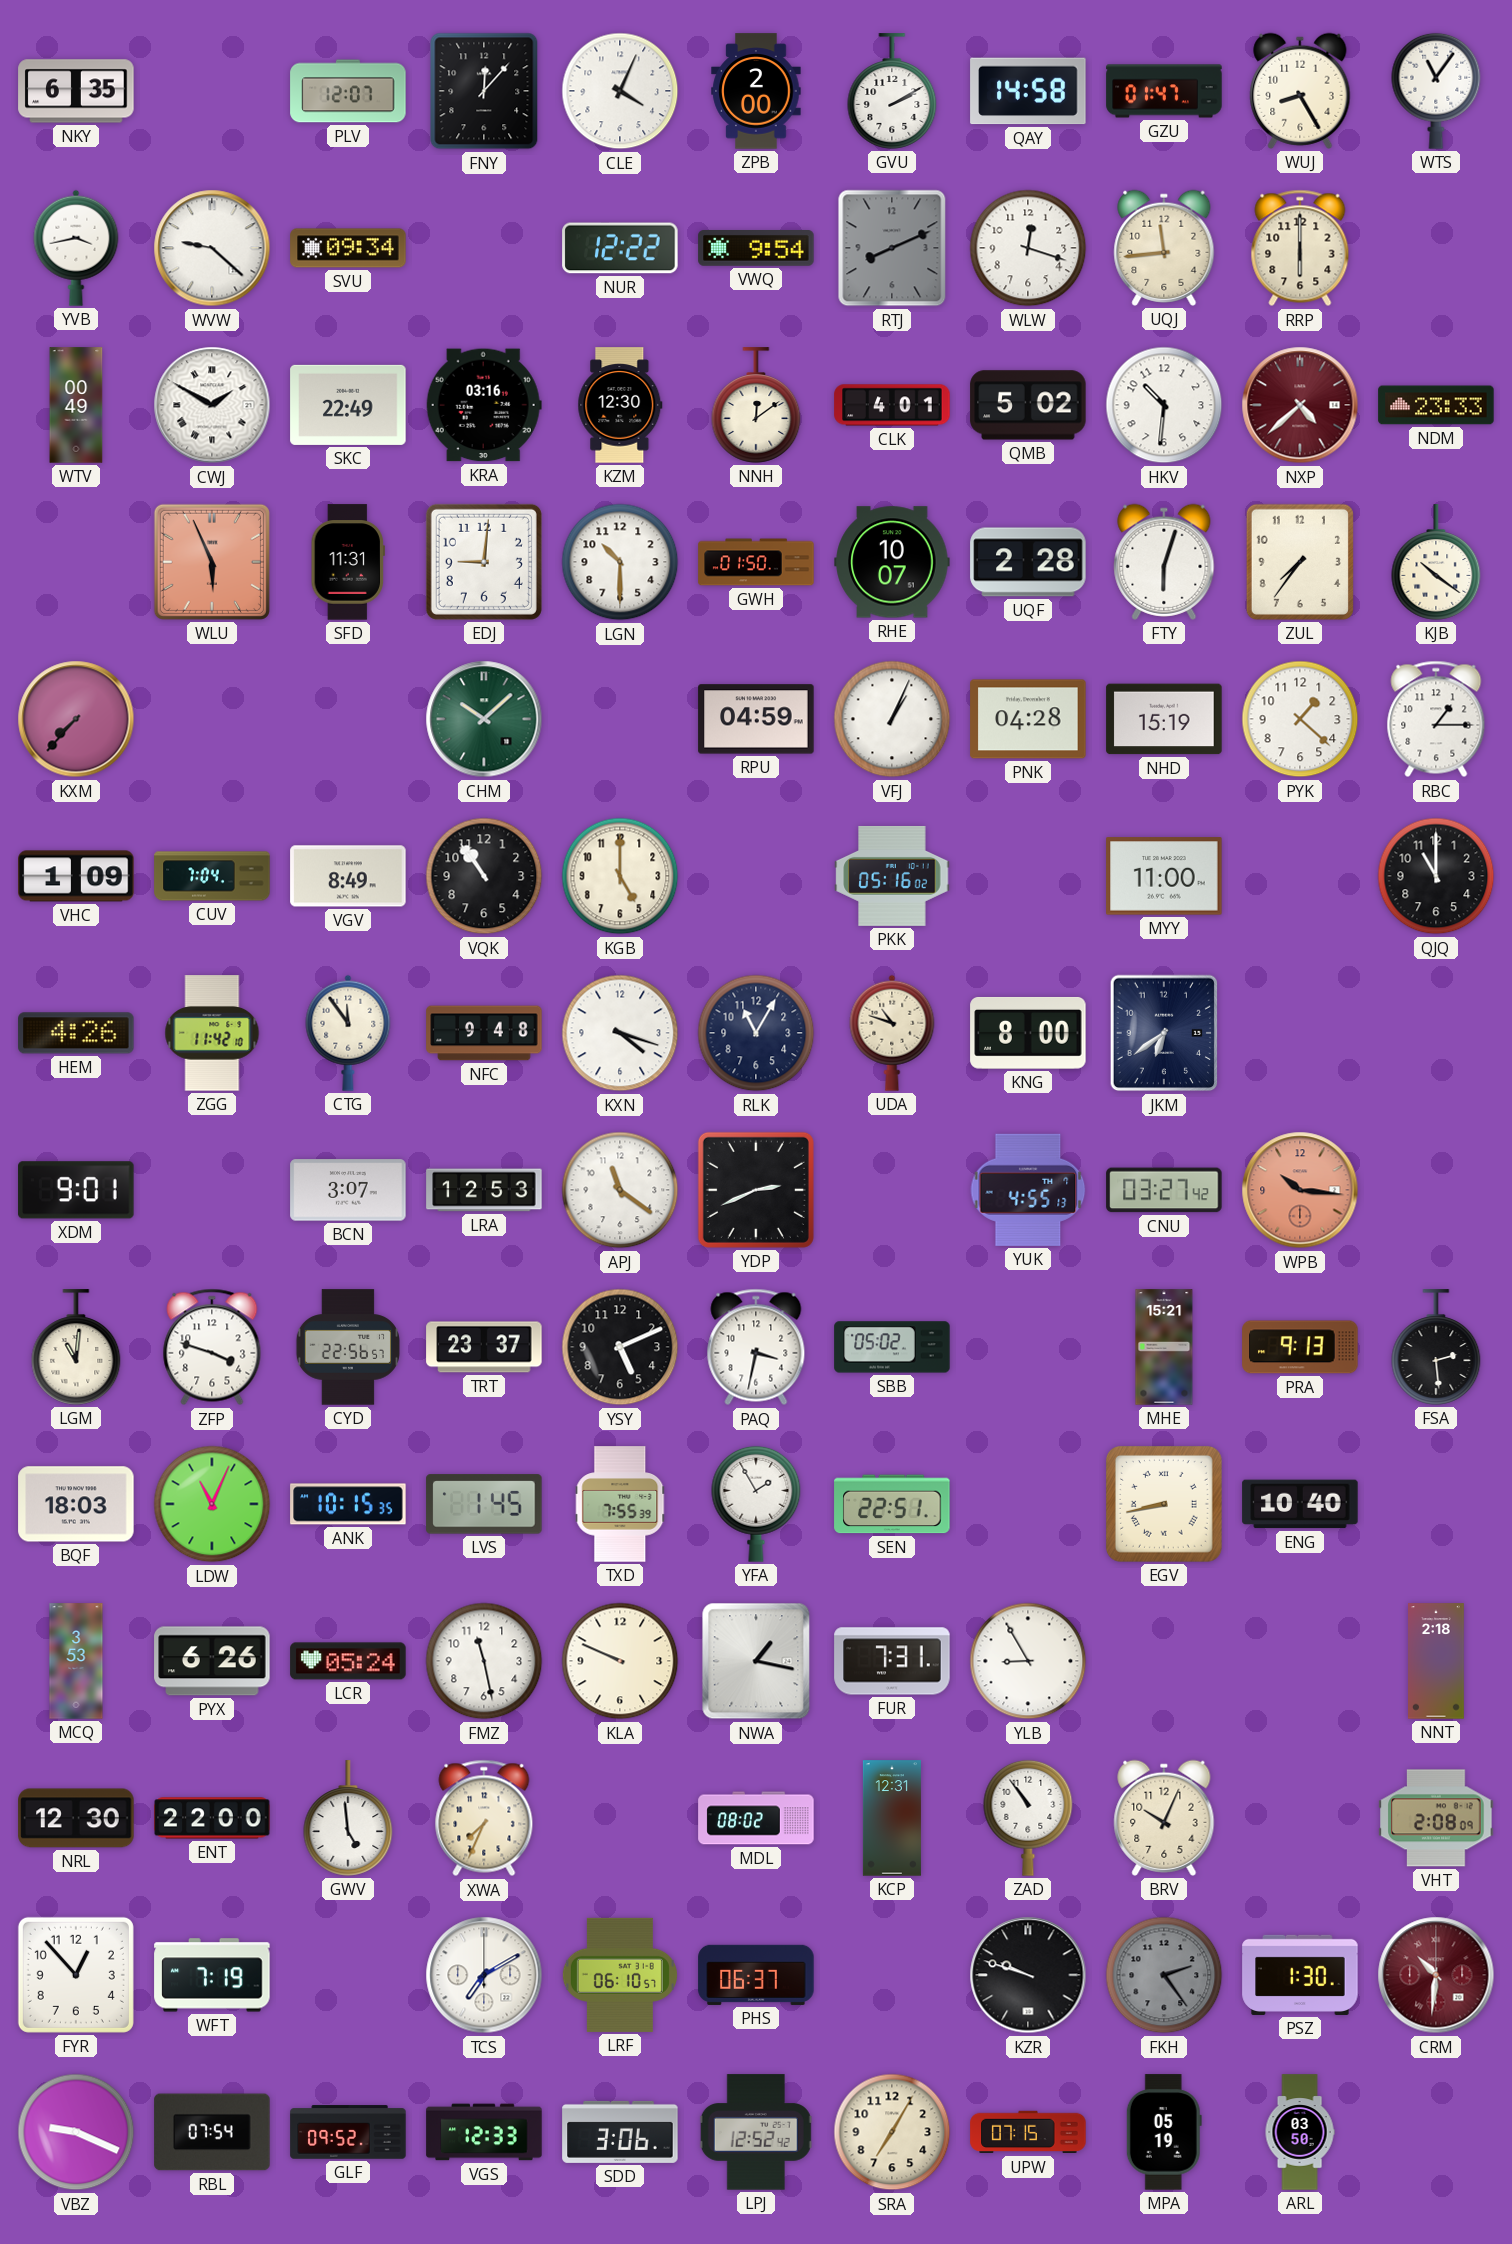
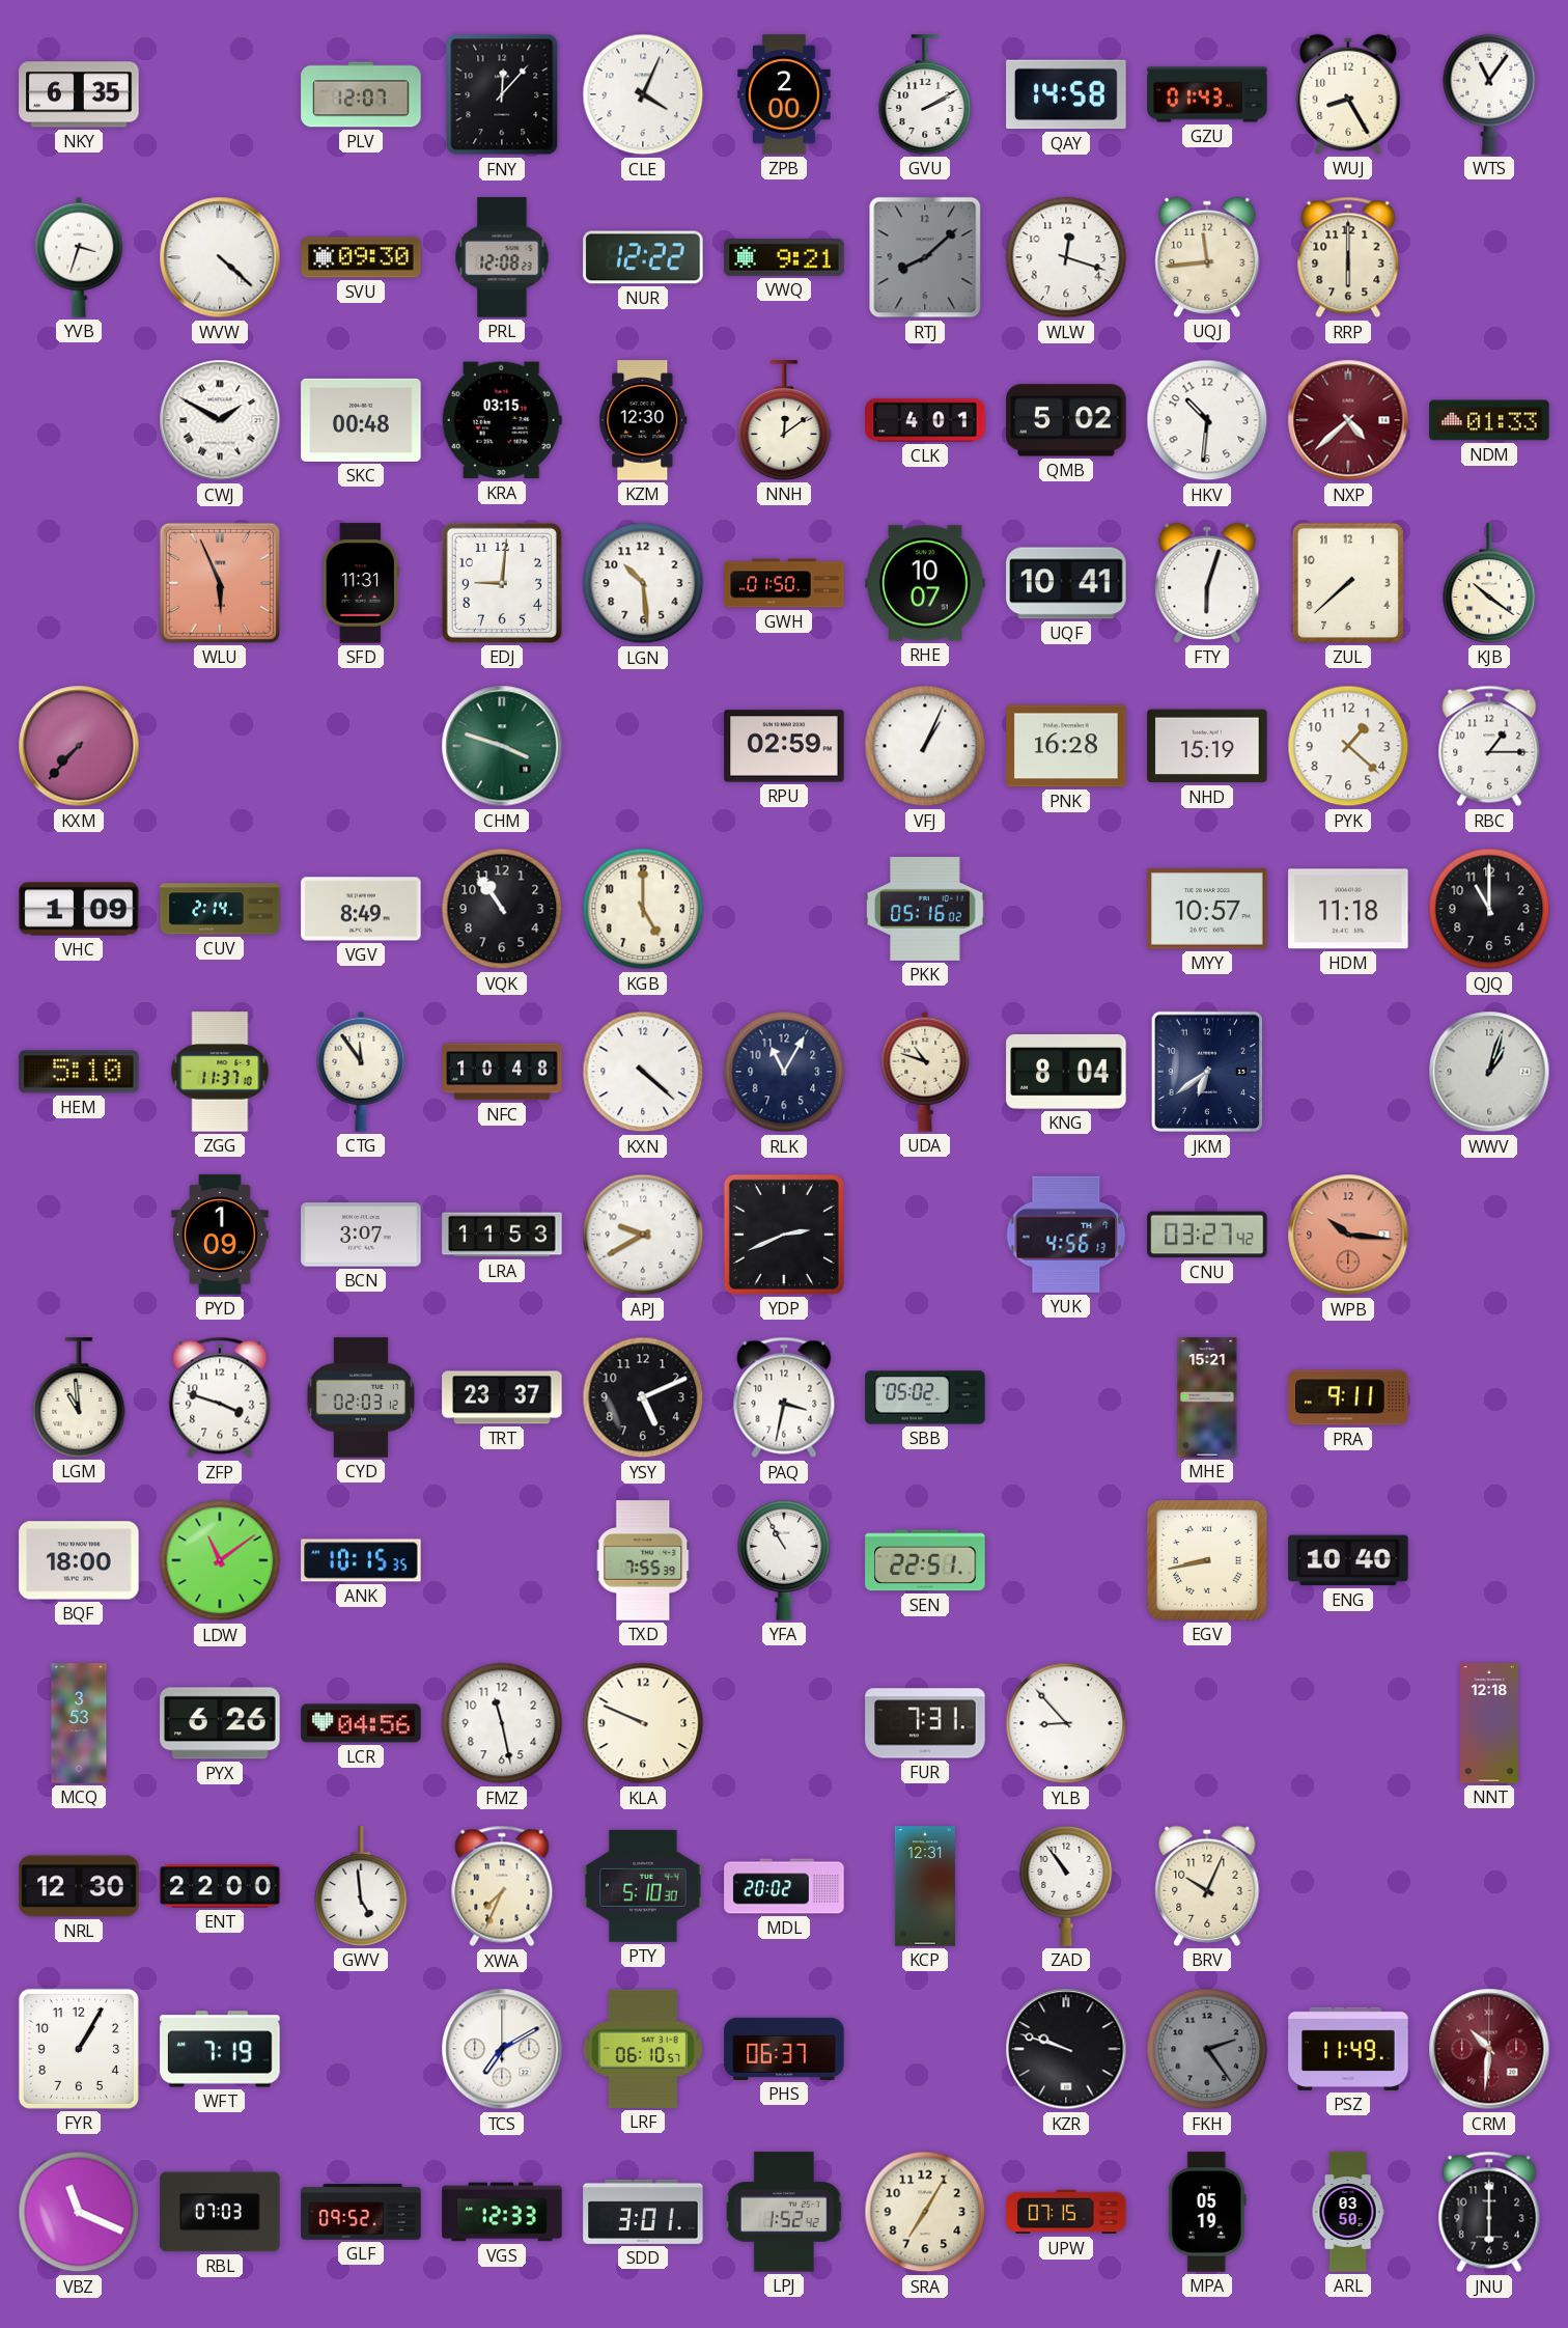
GZU: 01:47 -> 01:43
YVB: 3:43 -> 3:33
WVW: 9:22 -> 4:22
SVU: 09:34 -> 09:30
PRL: none -> 12:08
VWQ: 9:54 -> 9:21
RTJ: 8:11 -> 8:08
WTV: 00:49 -> none
SKC: 22:49 -> 00:48
KRA: 03:16 -> 03:15
NDM: 23:33 -> 01:33
LGN: 10:30 -> 10:29
UQF: 2:28 -> 10:41
ZUL: 7:36 -> 7:38
CHM: 10:08 -> 3:48
RPU: 04:59 -> 02:59
PNK: 04:28 -> 16:28
CUV: 7:04 -> 2:14
MYY: 11:00 -> 10:57
HDM: none -> 11:18
HEM: 4:26 -> 5:10
ZGG: 11:42 -> 11:37
NFC: 9:48 -> 10:48
KXN: 4:18 -> 4:22
KNG: 8:00 -> 8:04
WWV: none -> 1:03
XDM: 9:01 -> none
PYD: none -> 1:09
LRA: 12:53 -> 11:53
APJ: 11:21 -> 9:40
YUK: 4:55 -> 4:56
LGM: 11:01 -> 10:59
CYD: 22:56 -> 02:03
PRA: 9:13 -> 9:11
FSA: 2:29 -> none
BQF: 18:03 -> 18:00
LDW: 11:04 -> 11:09
LVS: 1:45 -> none
YFA: 1:55 -> 10:55
LCR: 05:24 -> 04:56
NWA: 1:17 -> none
YLB: 8:55 -> 8:53
NNT: 2:18 -> 12:18
PTY: none -> 5:10
MDL: 08:02 -> 20:02
VHT: 2:08 -> none
FYR: 12:53 -> 1:05
PSZ: 1:30 -> 11:49
VBZ: 9:19 -> 11:19
RBL: 07:54 -> 07:03
SDD: 3:06 -> 3:01
LPJ: 12:52 -> 1:52
JNU: none -> 6:00
